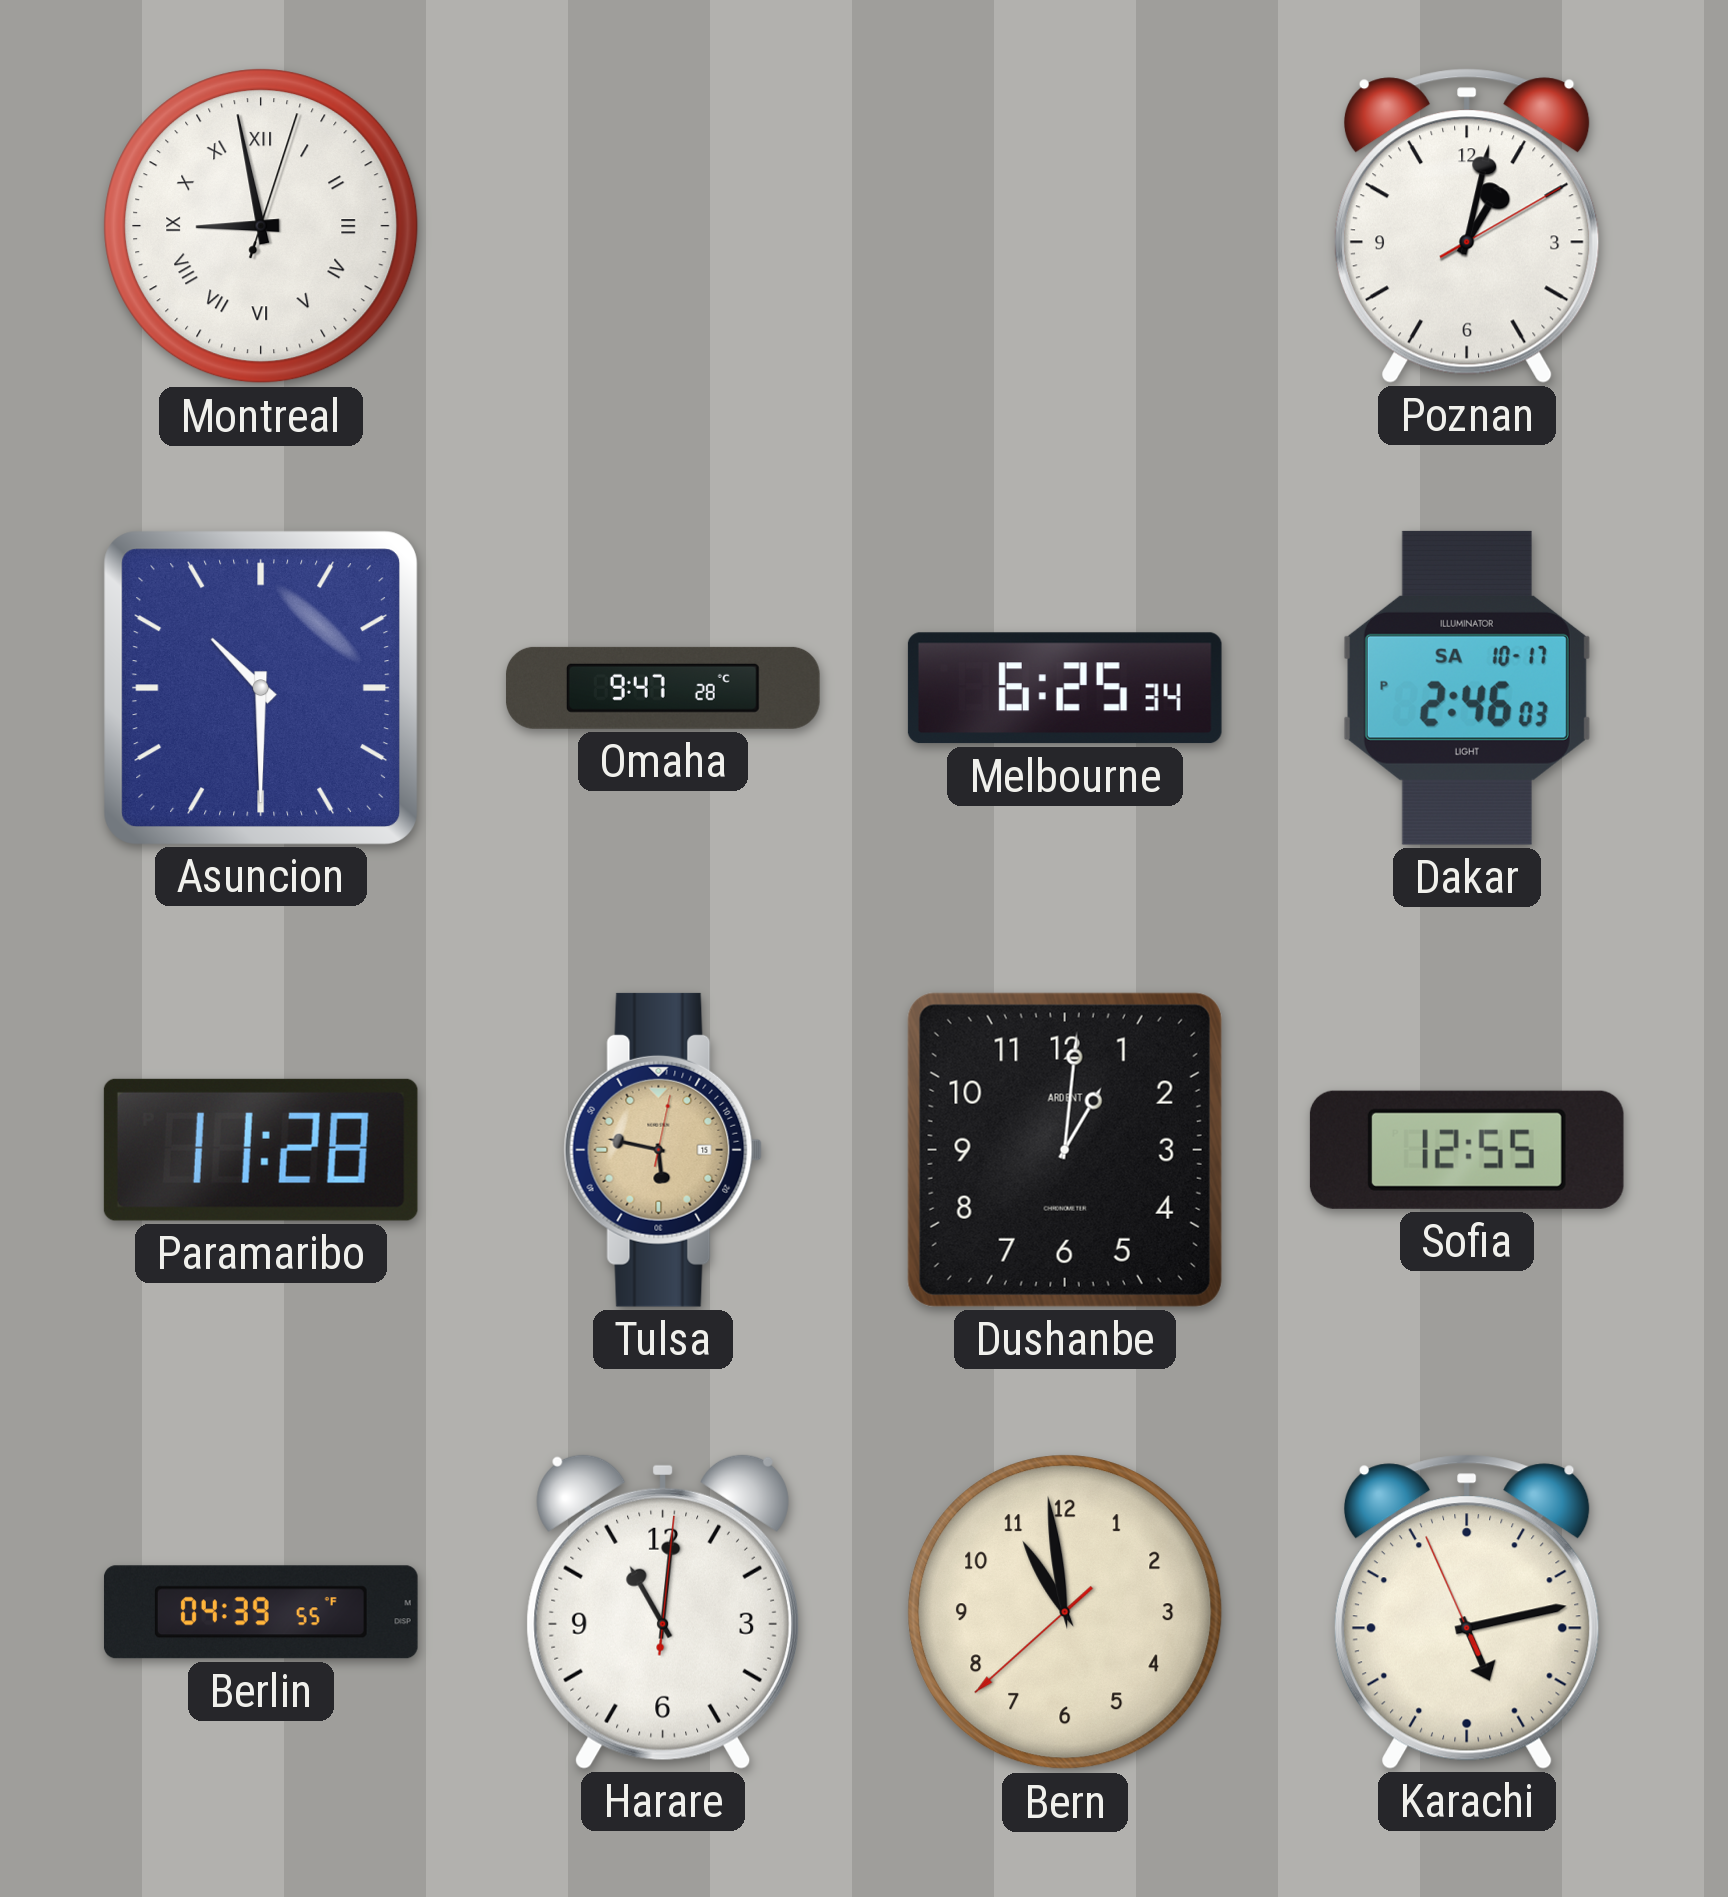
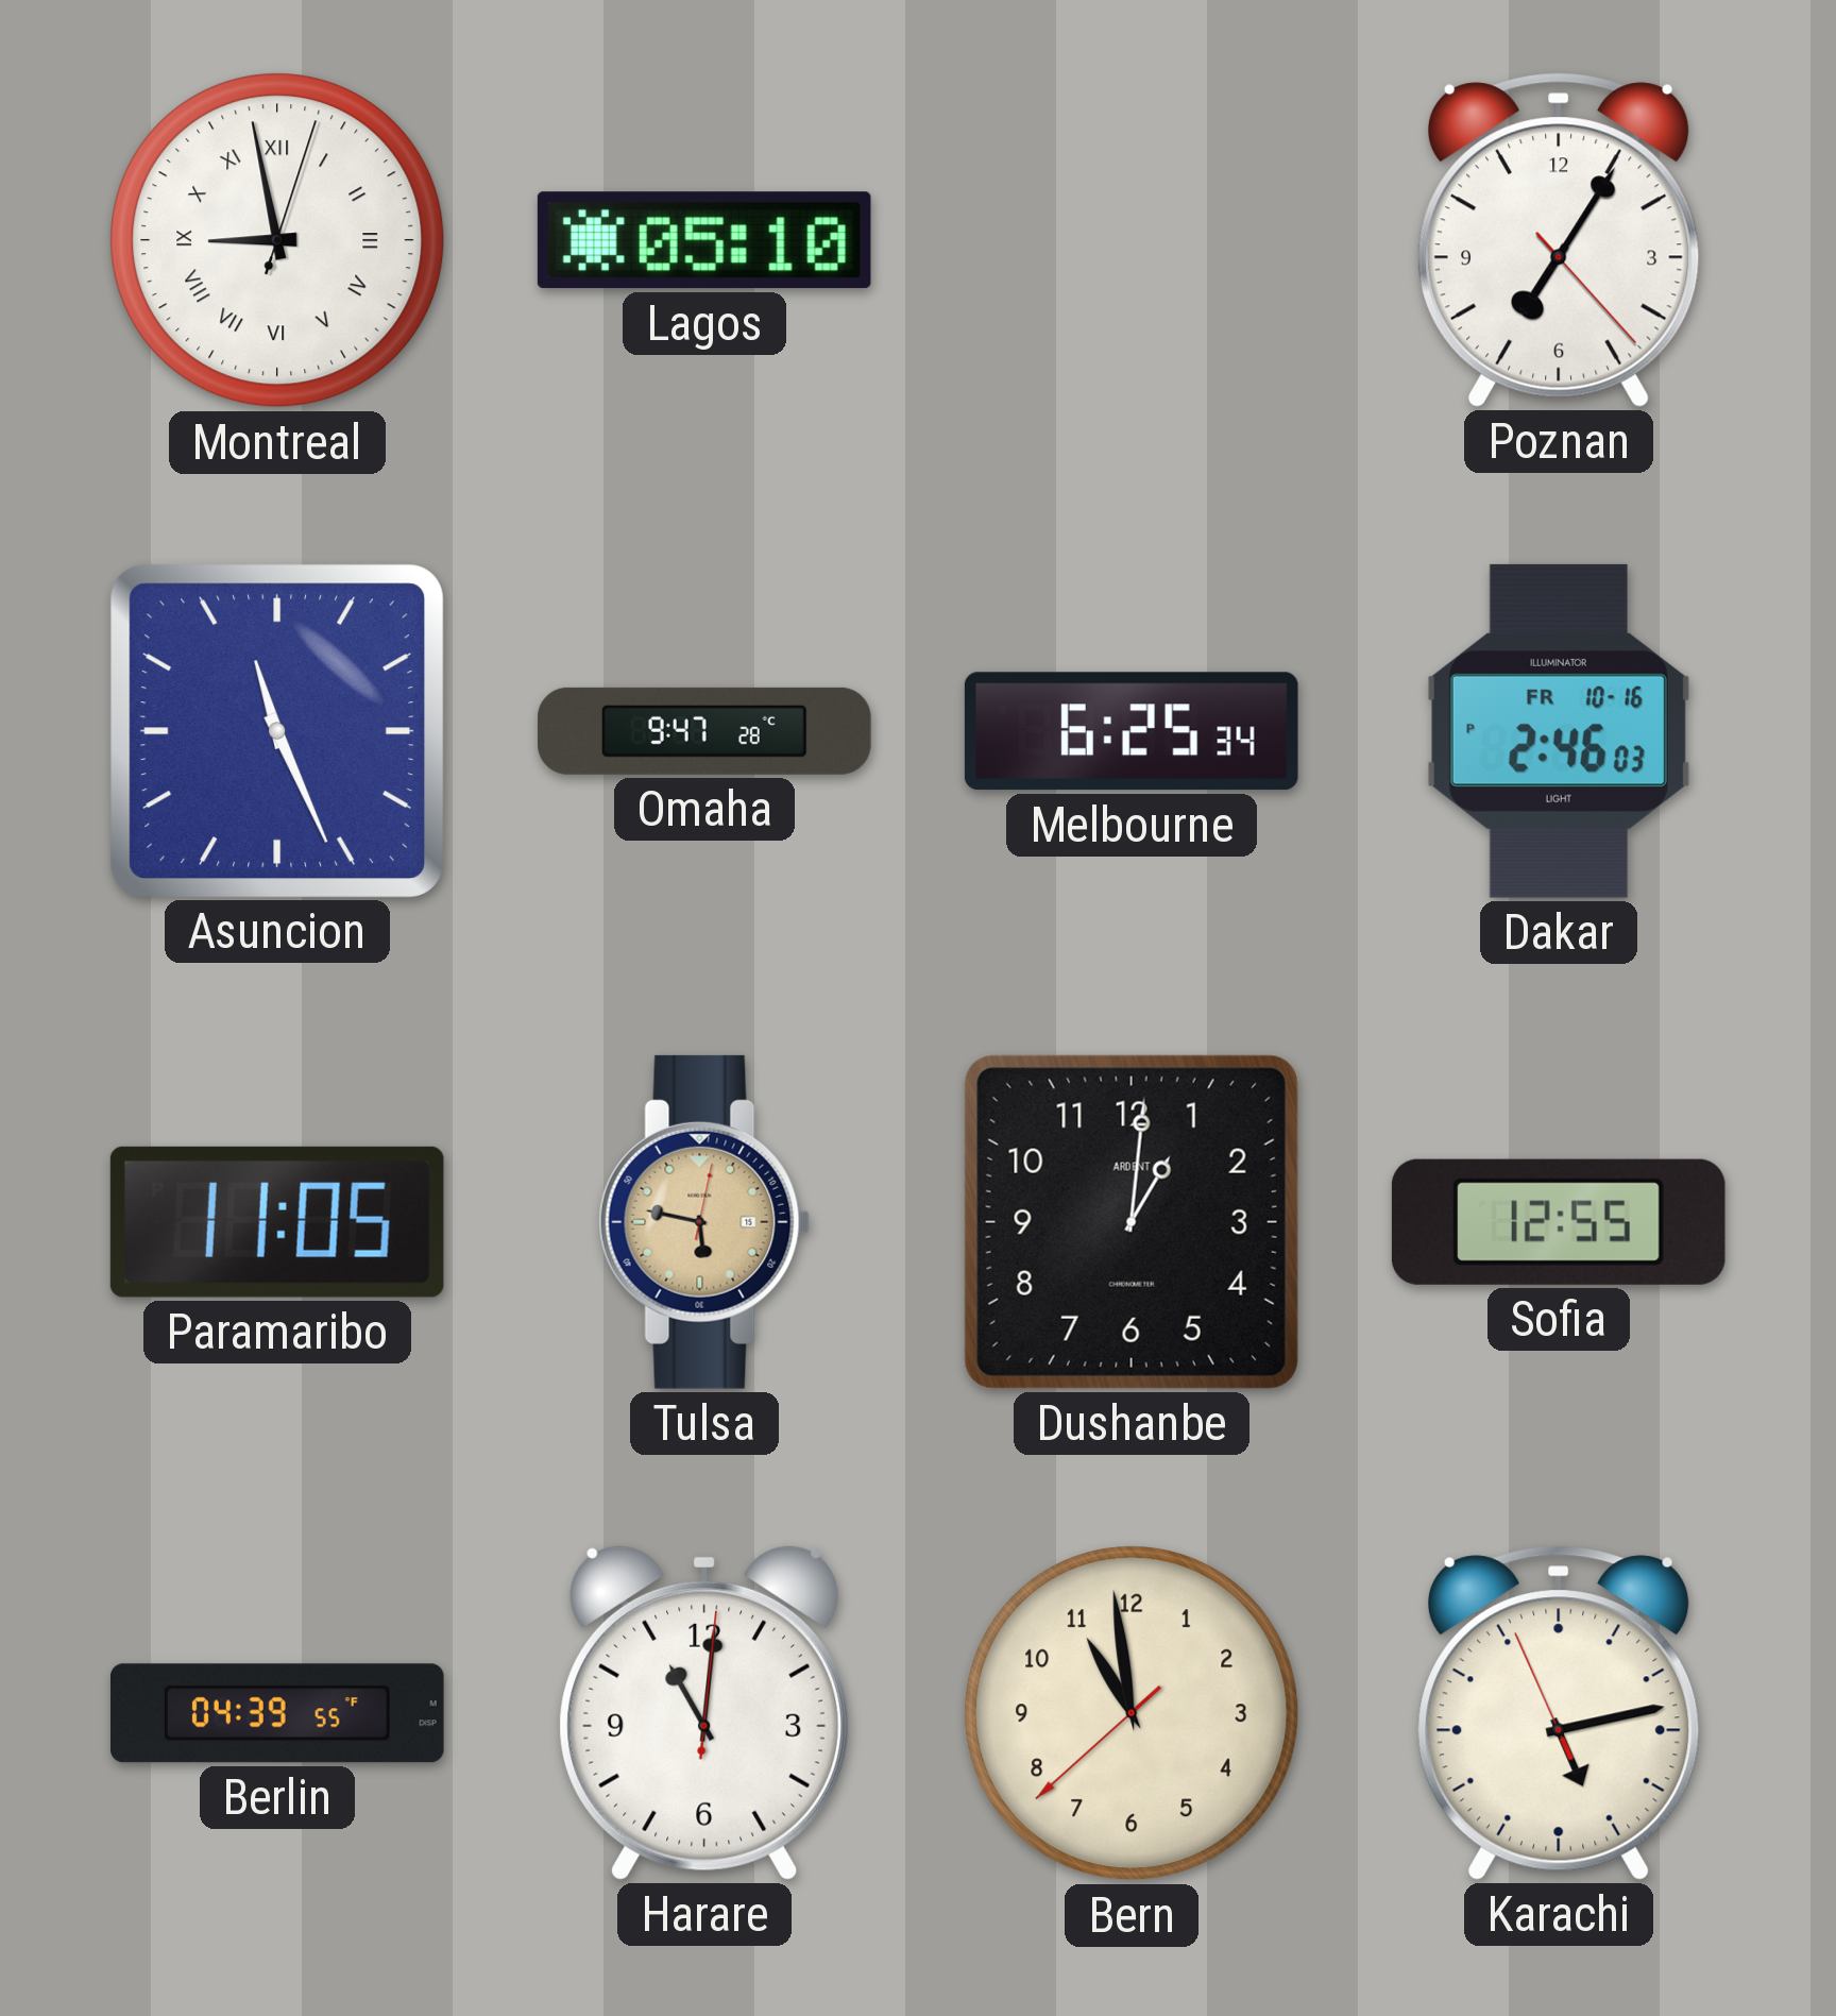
Lagos: none -> 05:10
Poznan: 1:02 -> 7:05
Asuncion: 10:30 -> 11:26
Dakar date: SA 10-17 -> FR 10-16
Paramaribo: 11:28 -> 11:05
